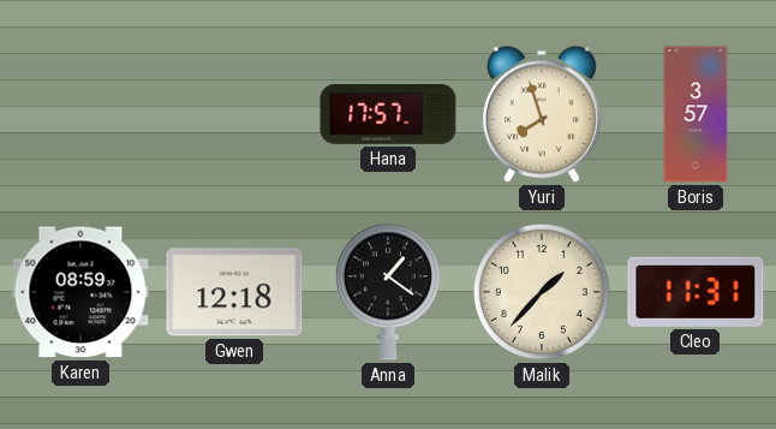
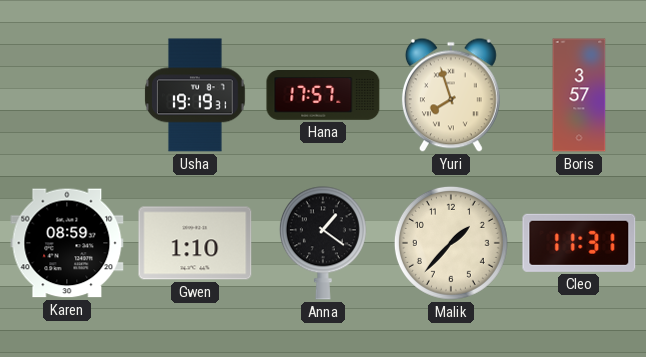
Usha: none -> 19:19
Gwen: 12:18 -> 1:10
